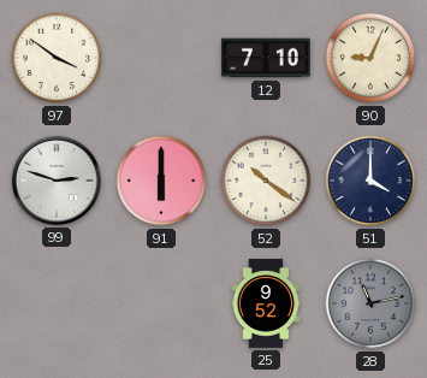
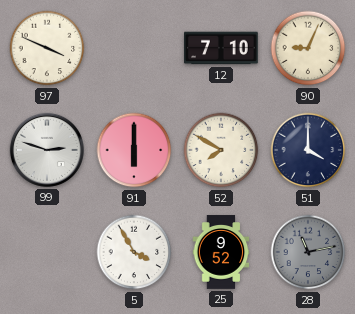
97: 3:51 -> 3:49
52: 10:21 -> 7:50
5: none -> 3:55
